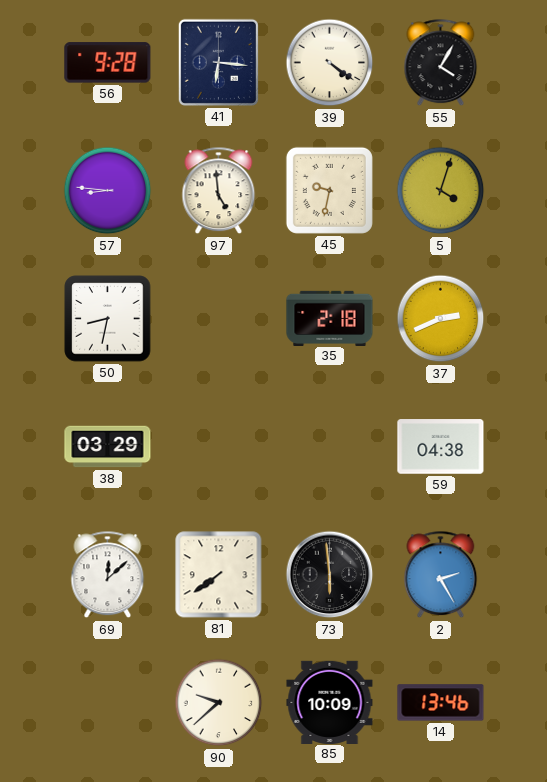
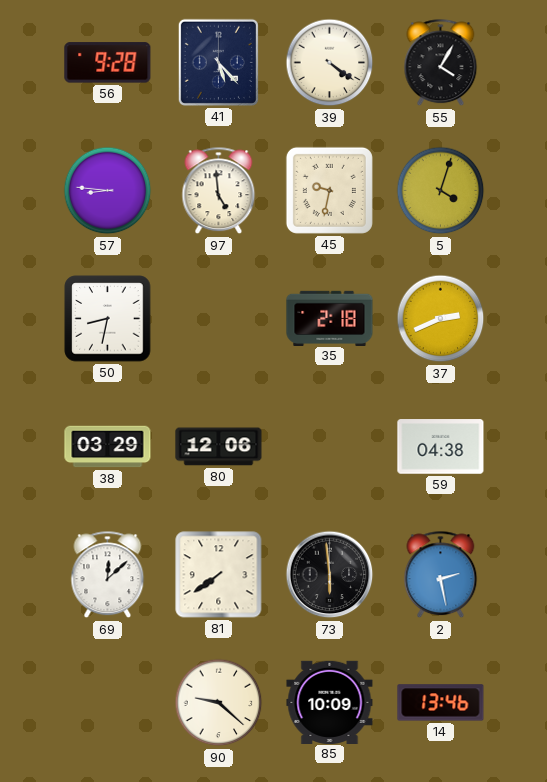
41: 6:16 -> 5:23
80: none -> 12:06
2: 2:25 -> 2:28
90: 9:38 -> 9:22
